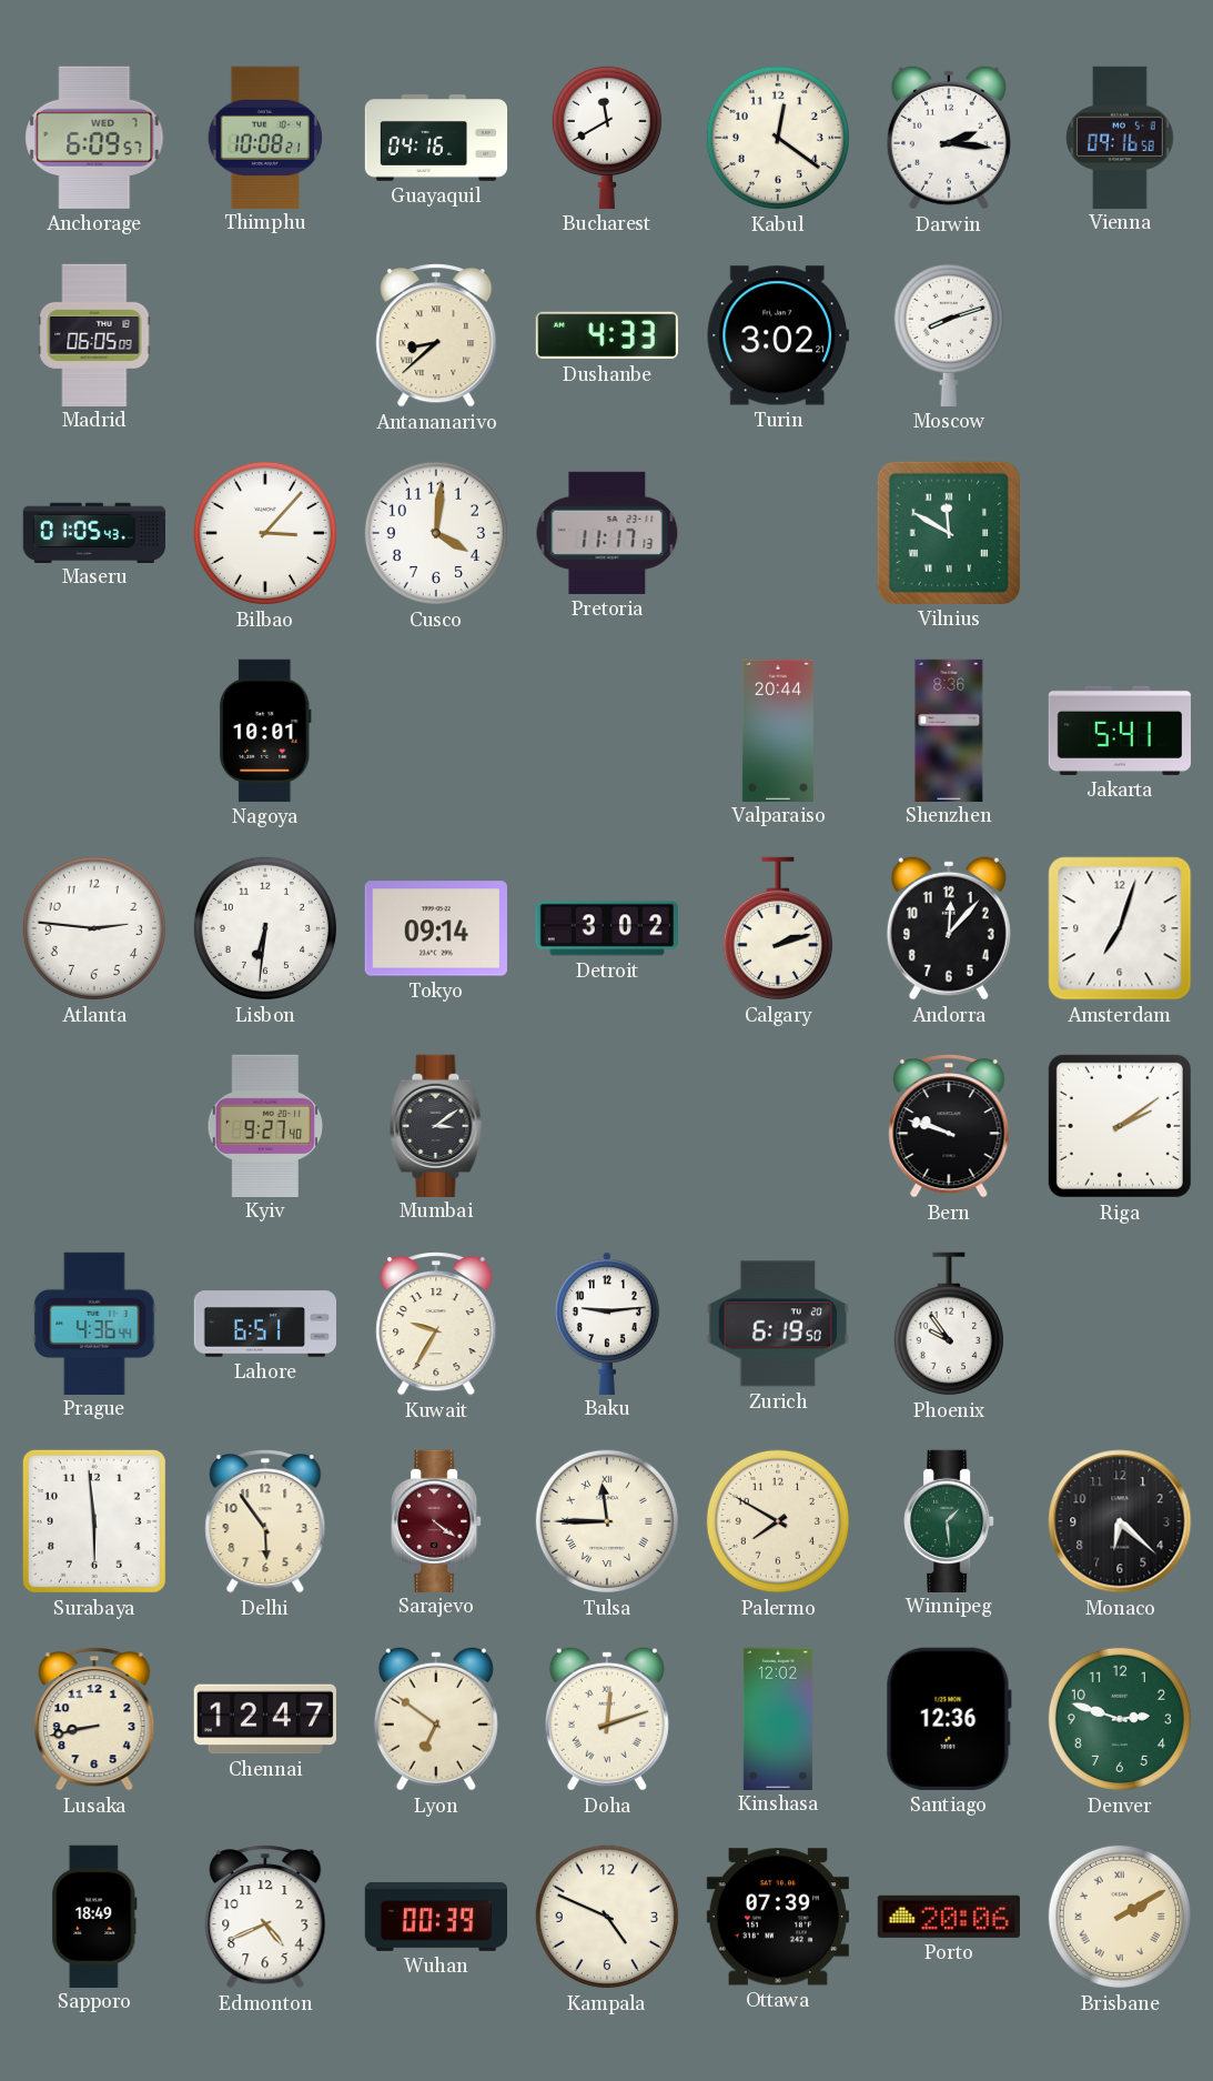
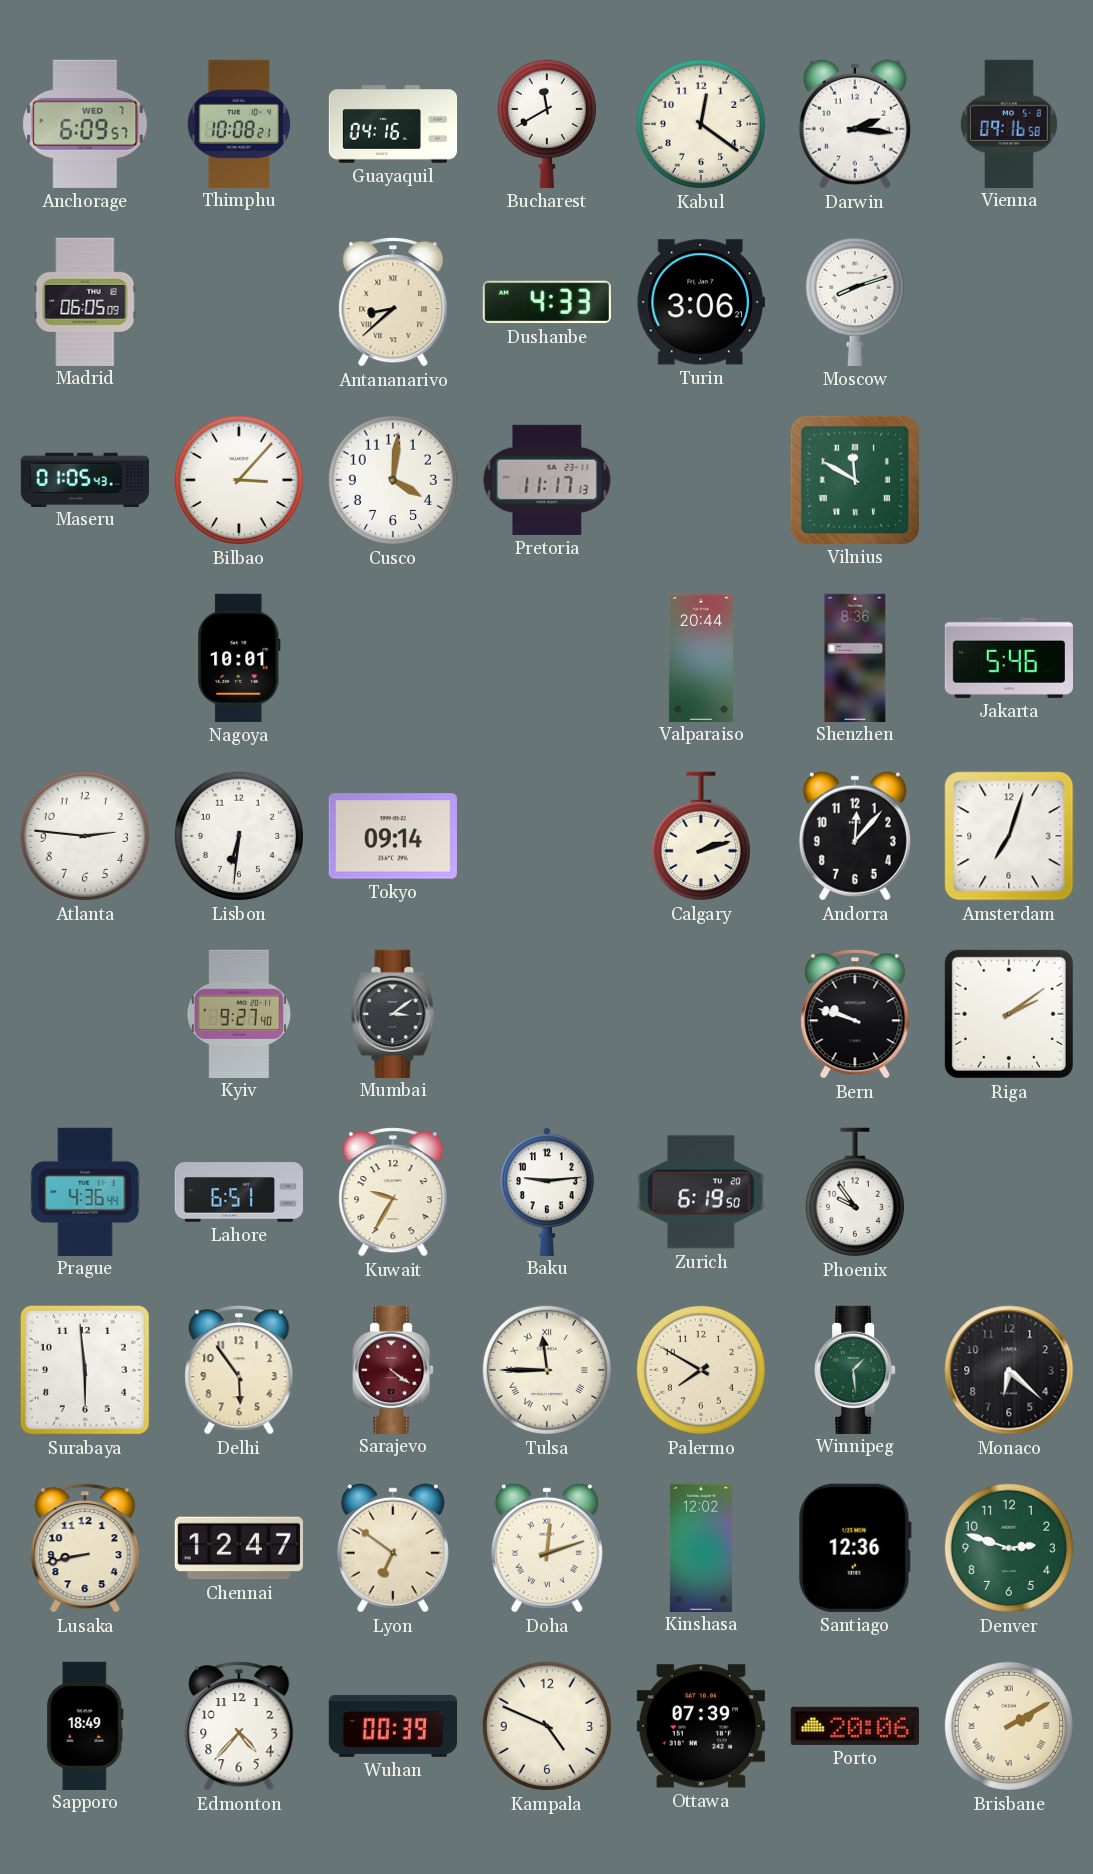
Turin: 3:02 -> 3:06
Jakarta: 5:41 -> 5:46
Detroit: 3:02 -> none
Edmonton: 4:41 -> 4:37
